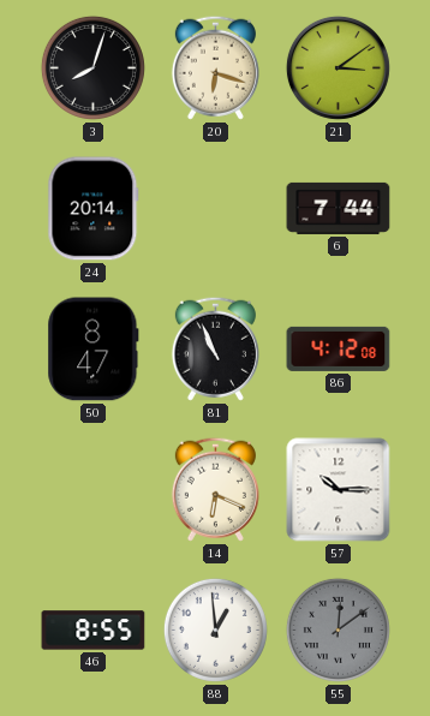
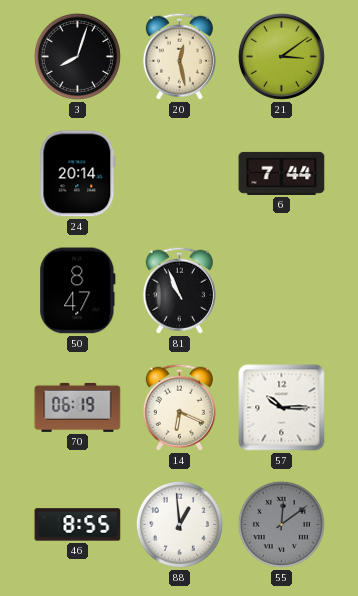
20: 6:18 -> 12:28
86: 4:12 -> none
70: none -> 06:19
